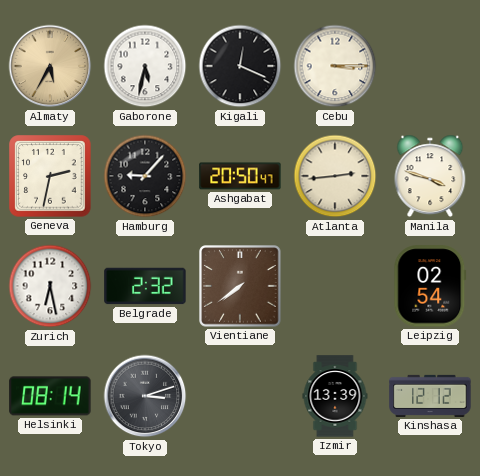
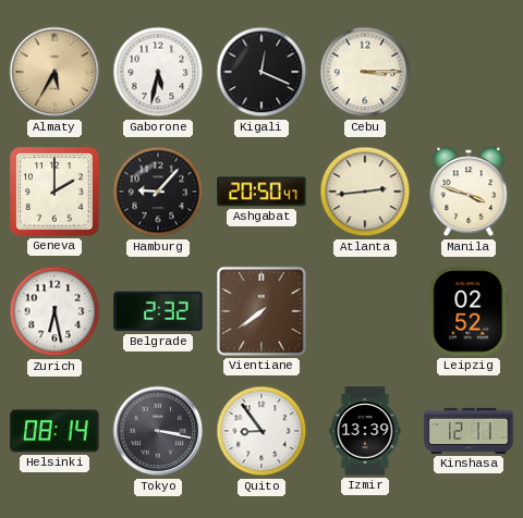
Geneva: 2:32 -> 2:00
Leipzig: 02:54 -> 02:52
Tokyo: 3:12 -> 3:17
Quito: none -> 8:54
Kinshasa: 12:12 -> 12:11
